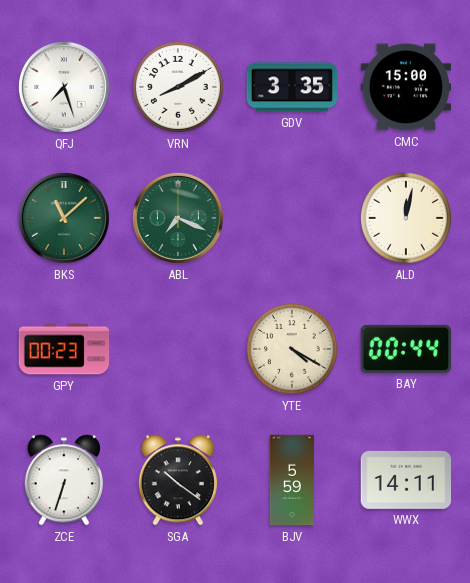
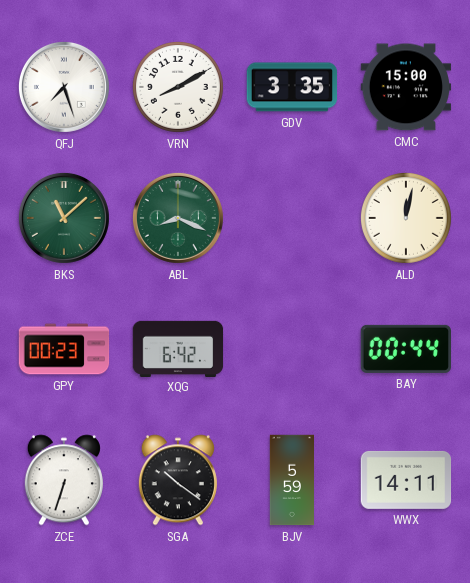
ABL: 7:19 -> 8:19
XQG: none -> 6:42
YTE: 4:20 -> none
